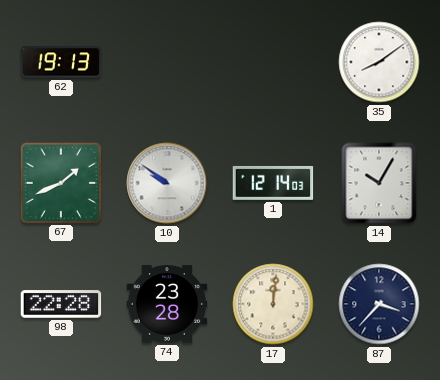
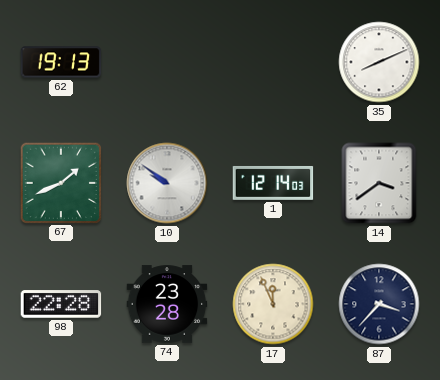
35: 8:09 -> 8:11
14: 10:05 -> 3:39
17: 12:01 -> 11:56
